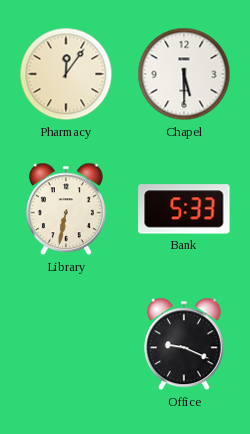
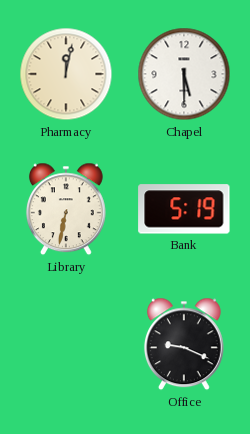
Pharmacy: 12:06 -> 12:02
Bank: 5:33 -> 5:19
